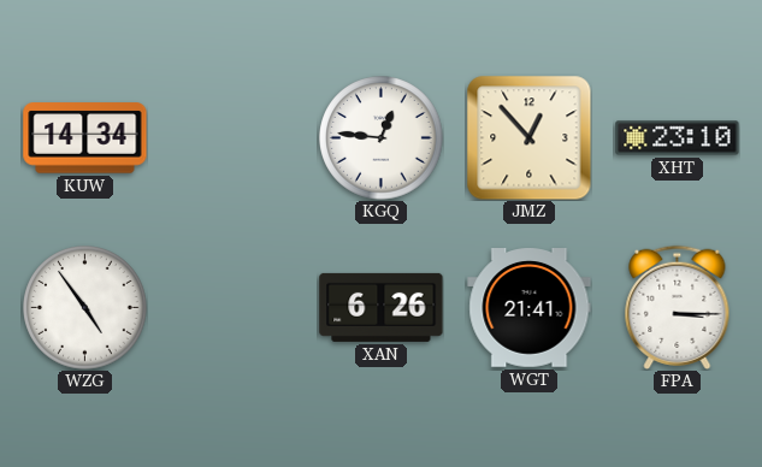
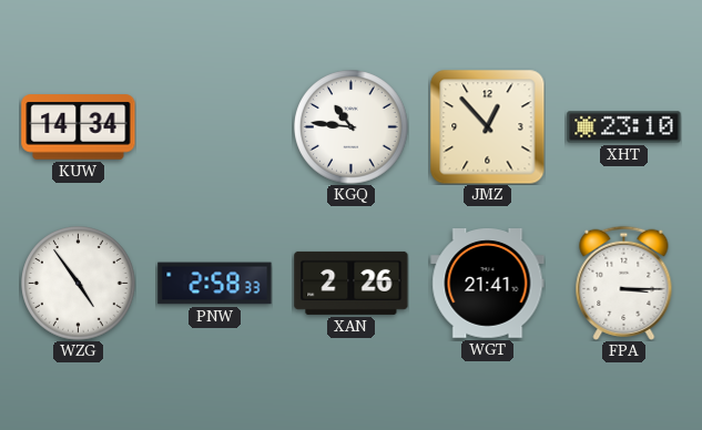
KGQ: 12:46 -> 10:46
PNW: none -> 2:58
XAN: 6:26 -> 2:26
